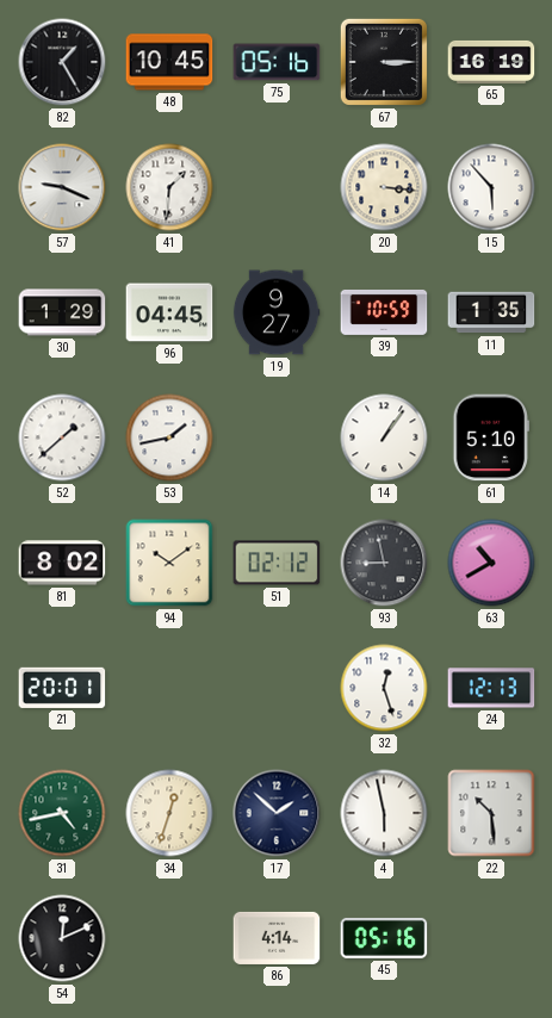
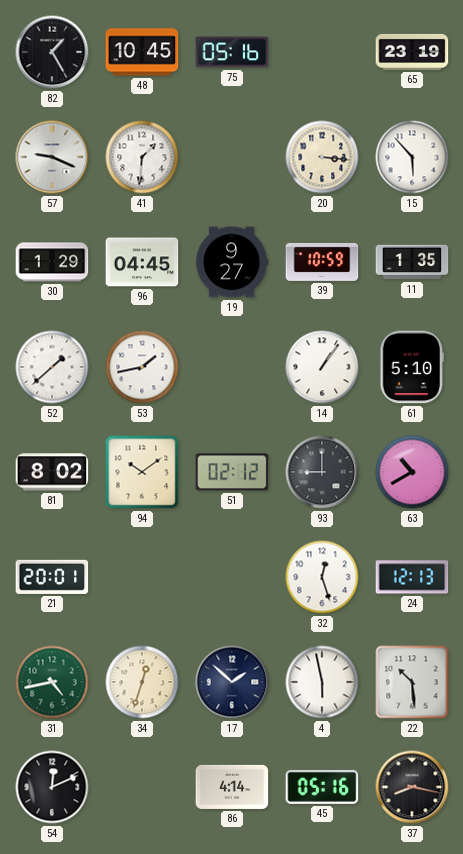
67: 3:15 -> none
65: 16:19 -> 23:19
93: 8:58 -> 9:00
37: none -> 8:17
